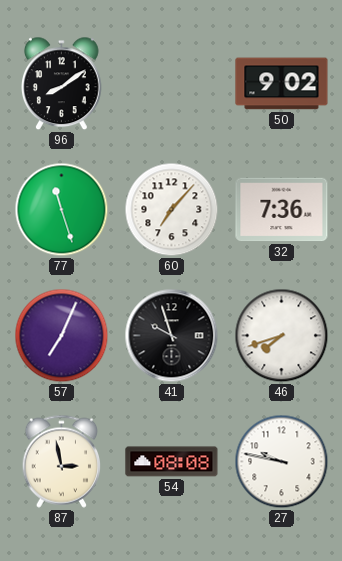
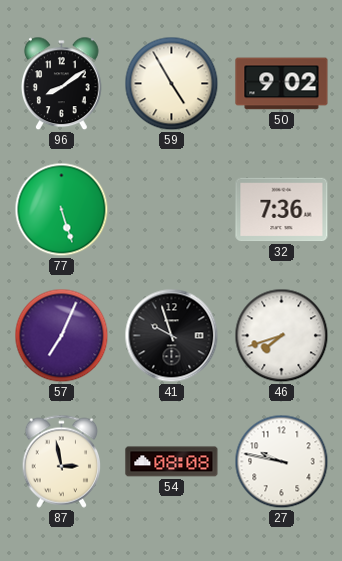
59: none -> 4:55
77: 11:27 -> 5:27
60: 7:07 -> none
